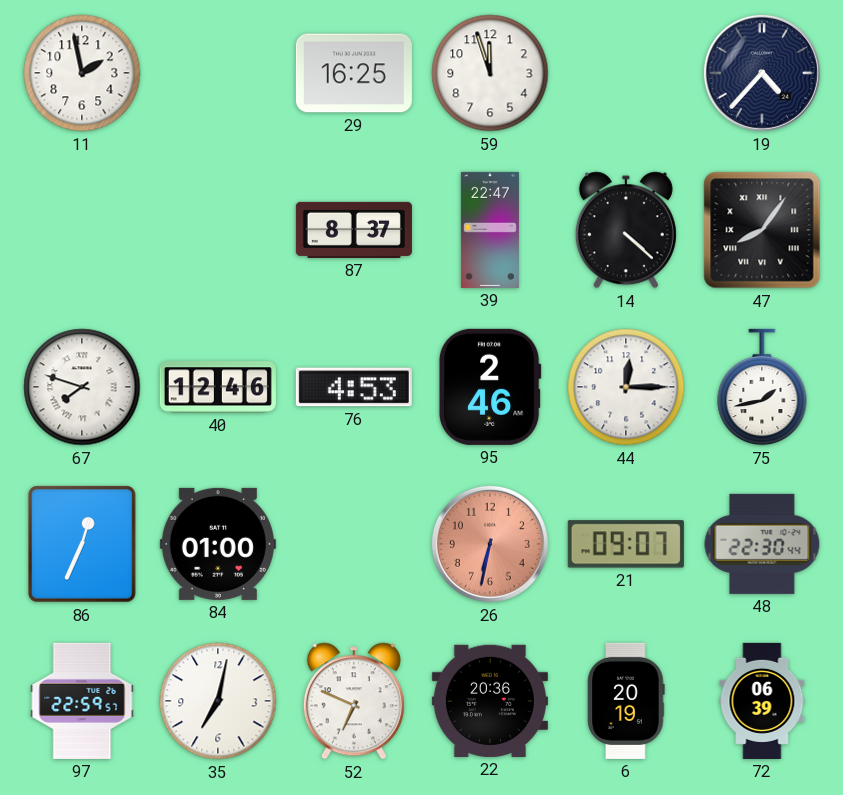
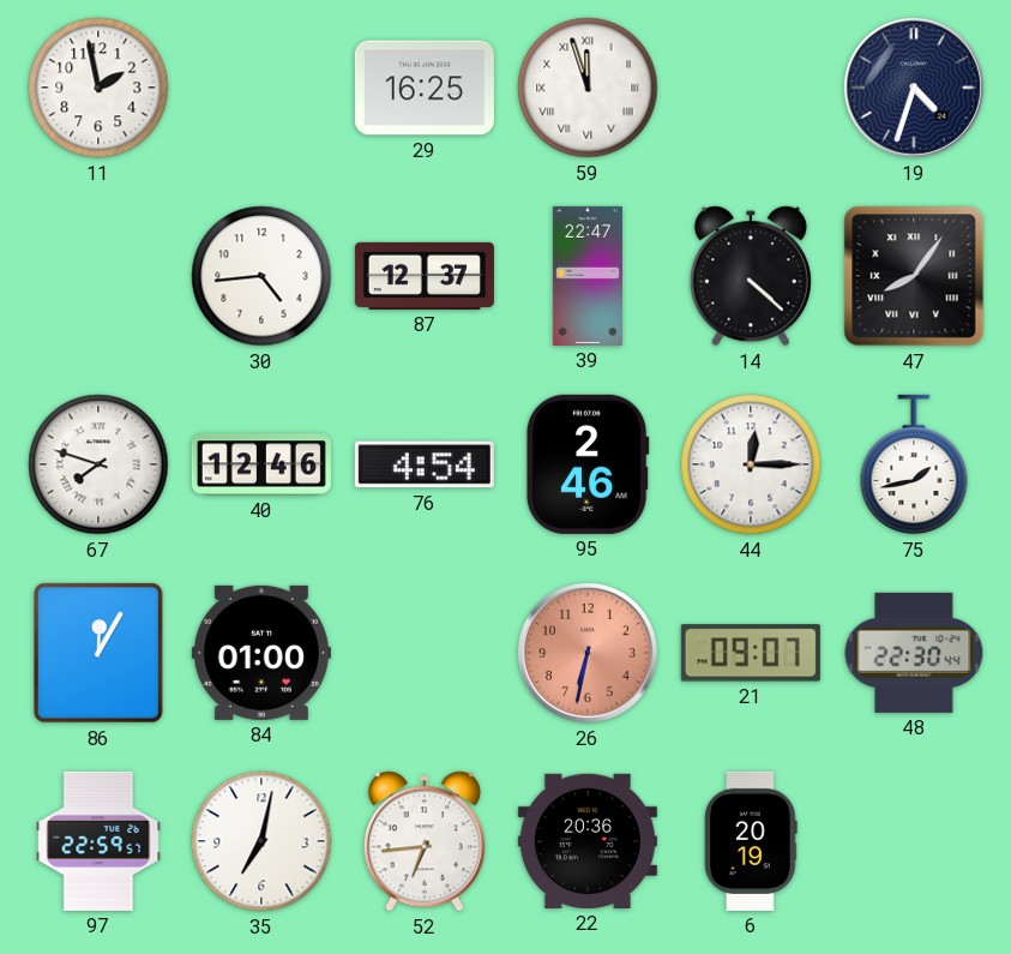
59 numerals: Arabic -> Roman
19: 4:37 -> 4:33
30: none -> 4:44
87: 8:37 -> 12:37
76: 4:53 -> 4:54
86: 12:34 -> 12:05
52: 6:49 -> 6:44
72: 06:39 -> none
